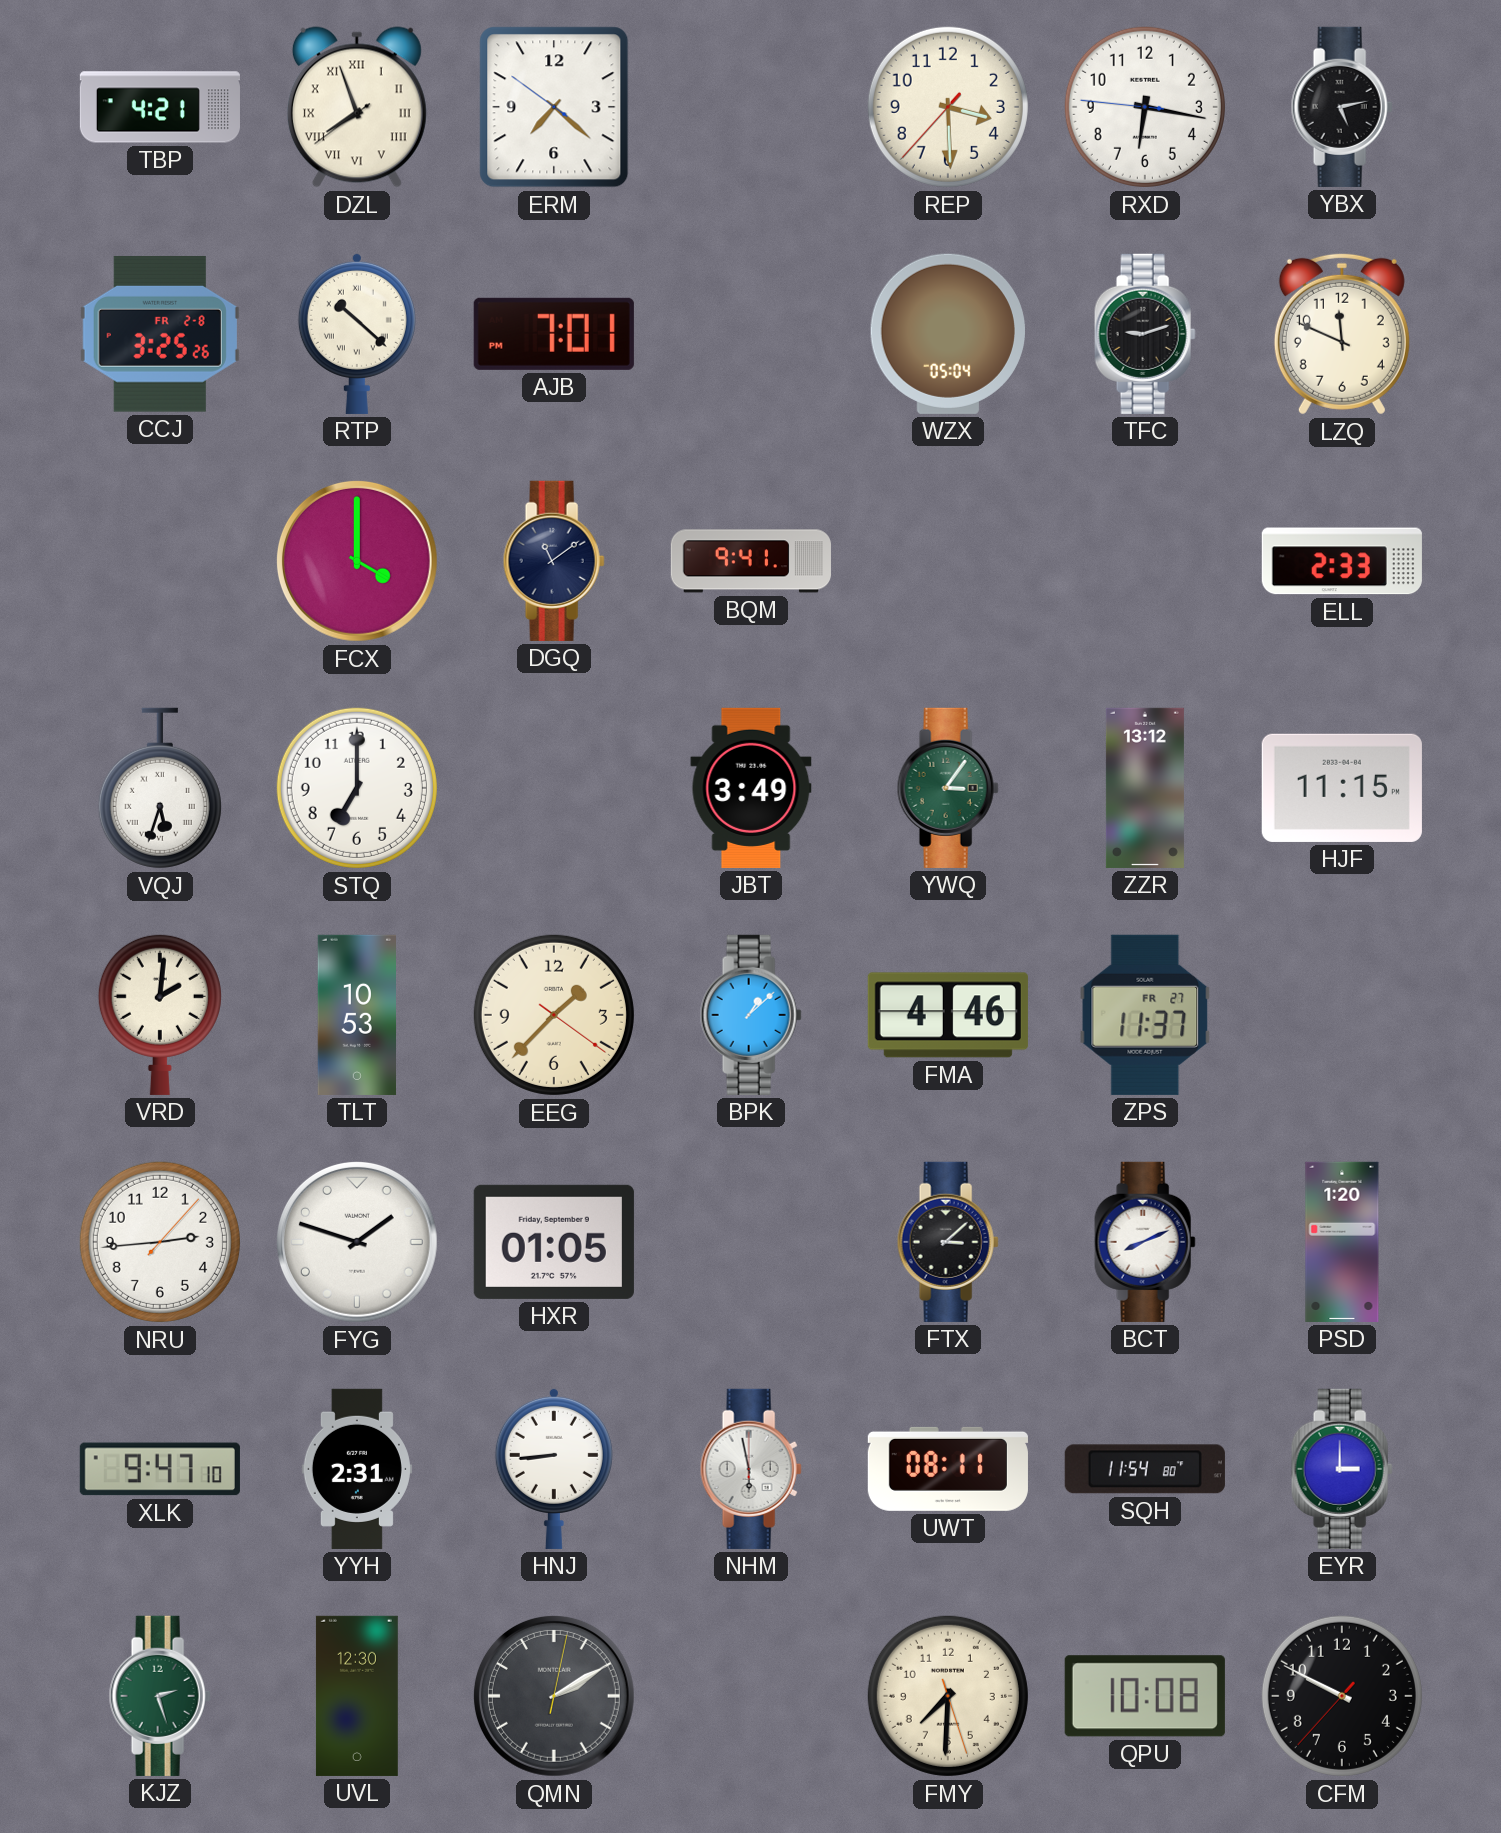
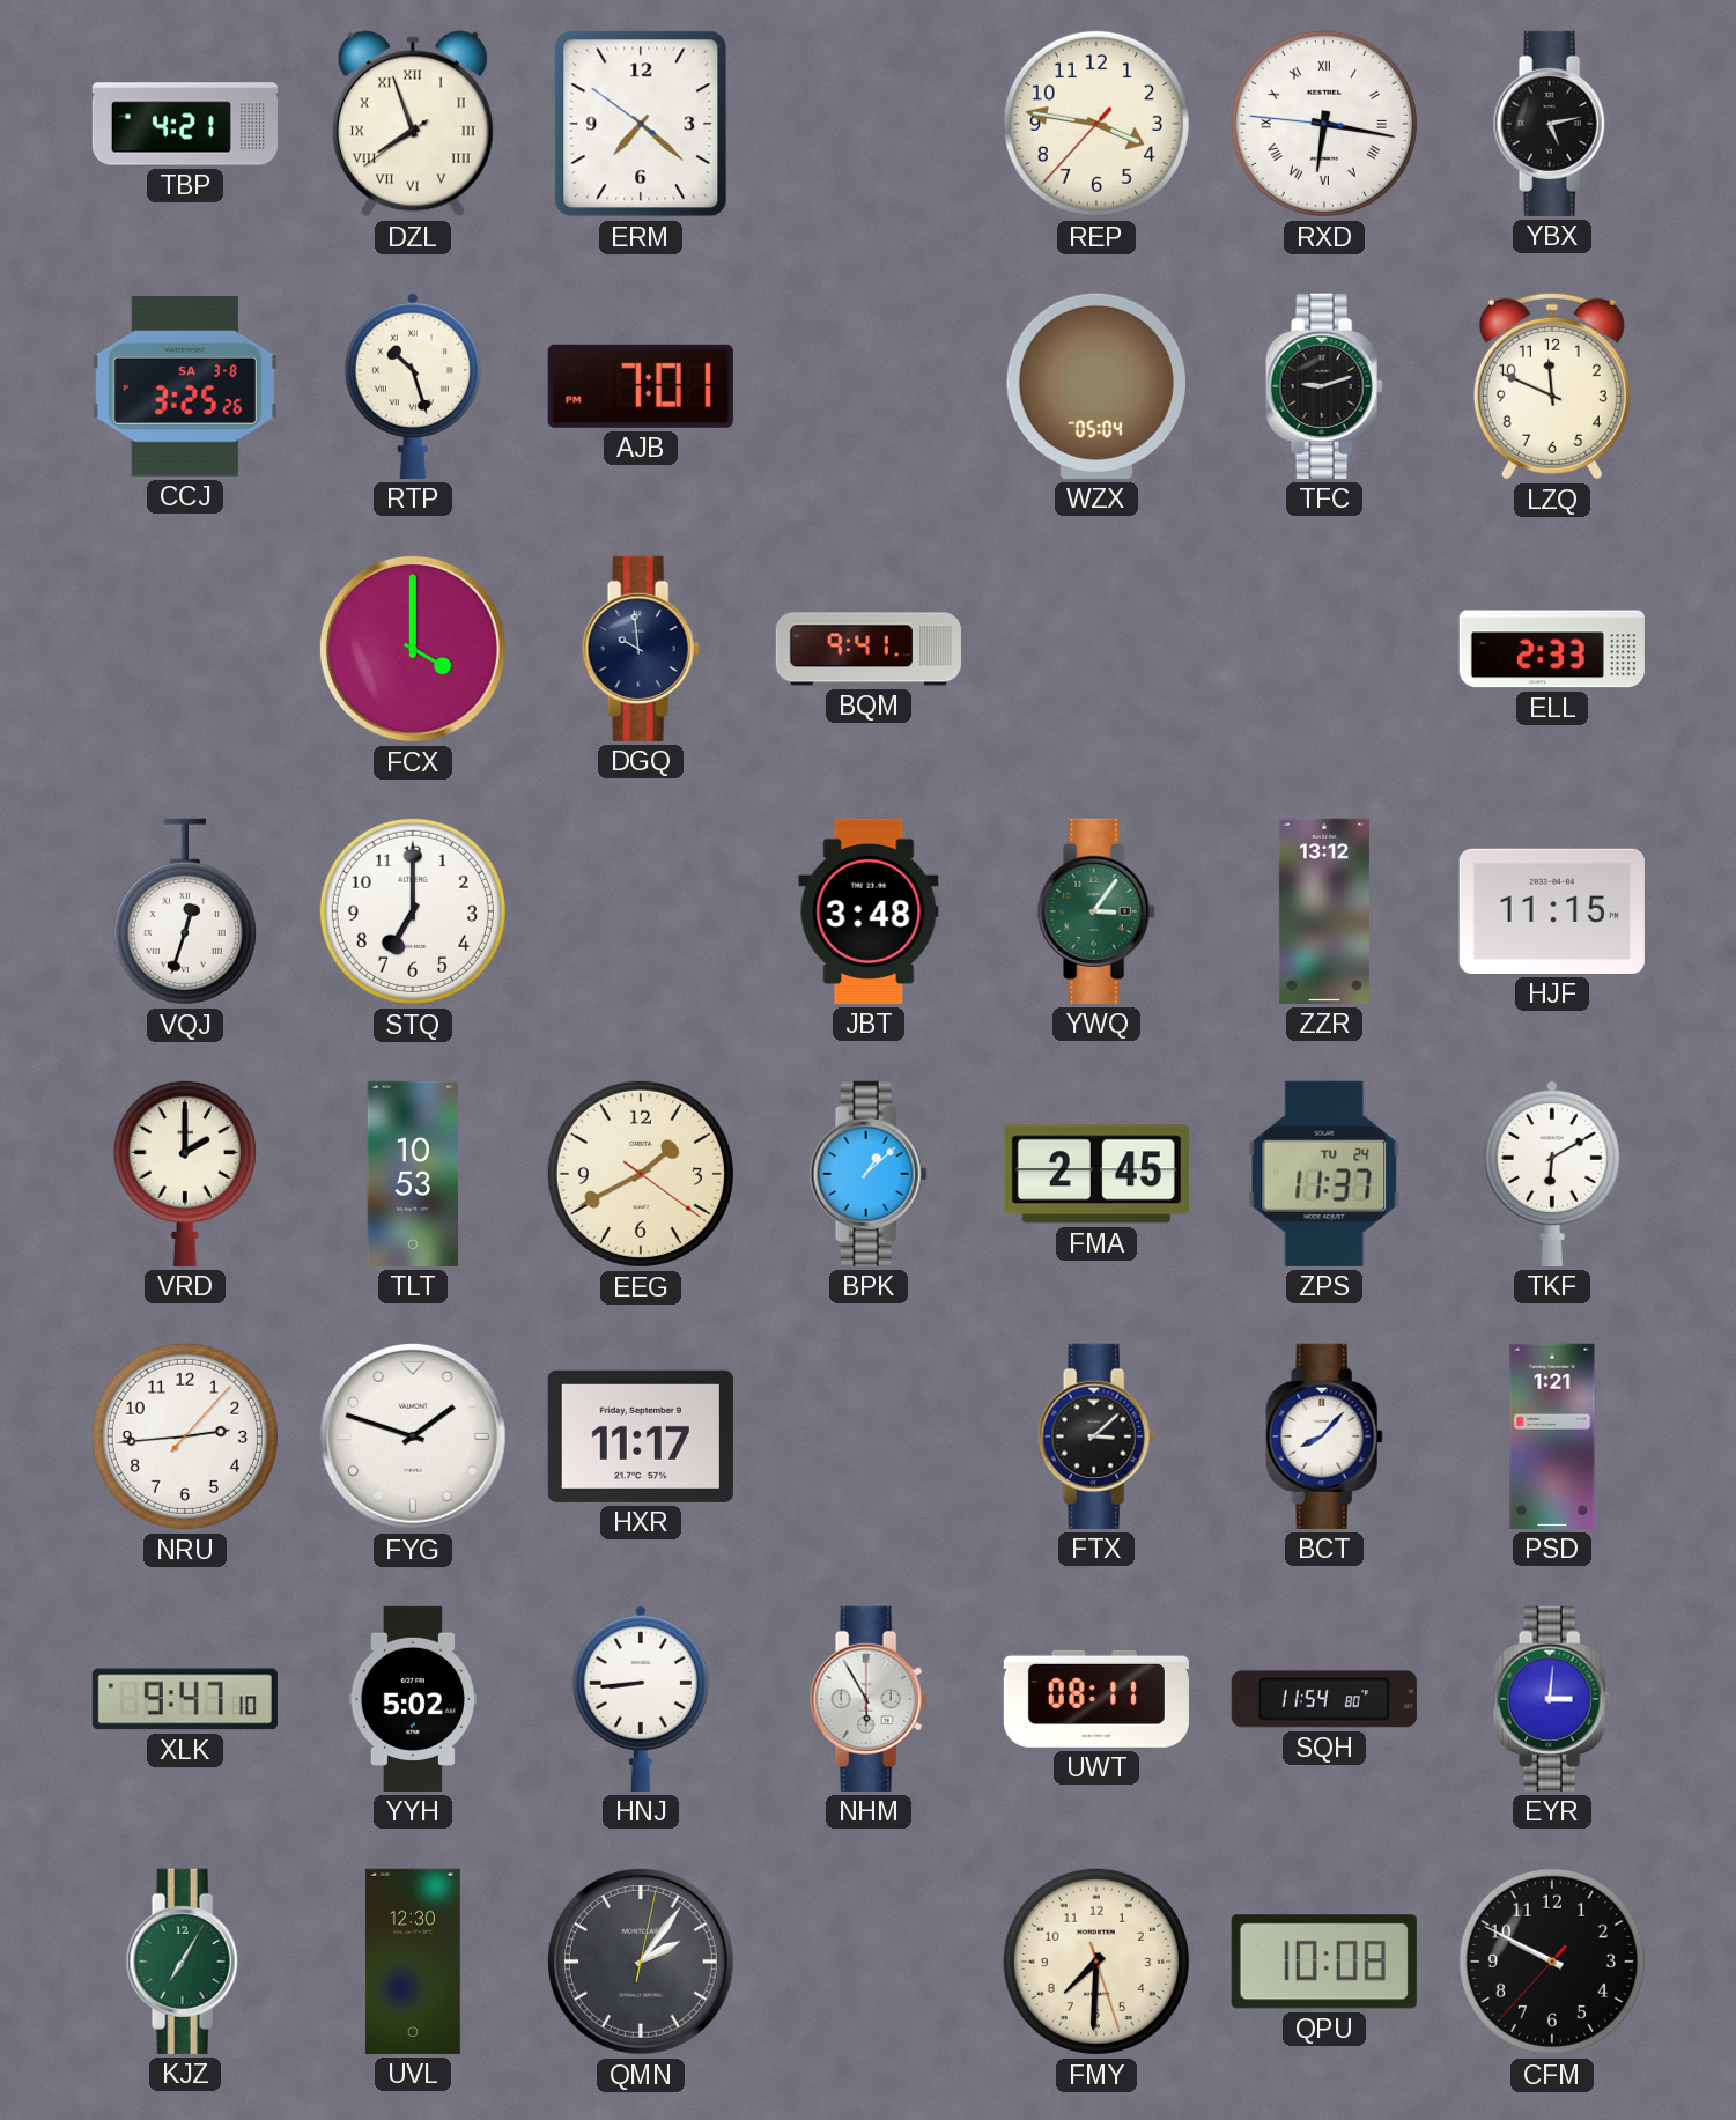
REP: 3:29 -> 3:46
RXD numerals: Arabic -> Roman
CCJ date: FR 2-8 -> SA 3-8
RTP: 10:22 -> 10:27
DGQ: 11:09 -> 9:59
VQJ: 5:33 -> 12:33
JBT: 3:49 -> 3:48
VRD: 2:01 -> 2:00
EEG: 1:37 -> 1:40
FMA: 4:46 -> 2:45
ZPS date: FR 27 -> TU 24
TKF: none -> 6:10
HXR: 01:05 -> 11:17
BCT: 8:11 -> 8:07
PSD: 1:20 -> 1:21
YYH: 2:31 -> 5:02
NHM: 5:58 -> 5:55
EYR: 3:00 -> 3:01
KJZ: 2:27 -> 7:05
QMN: 2:10 -> 2:06
